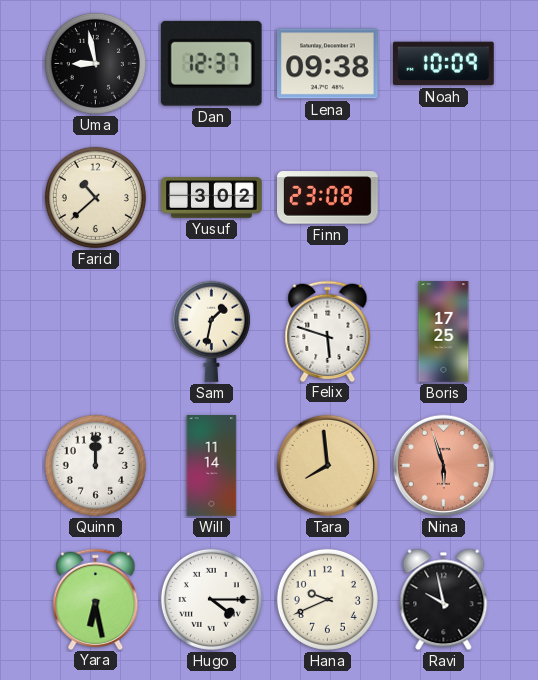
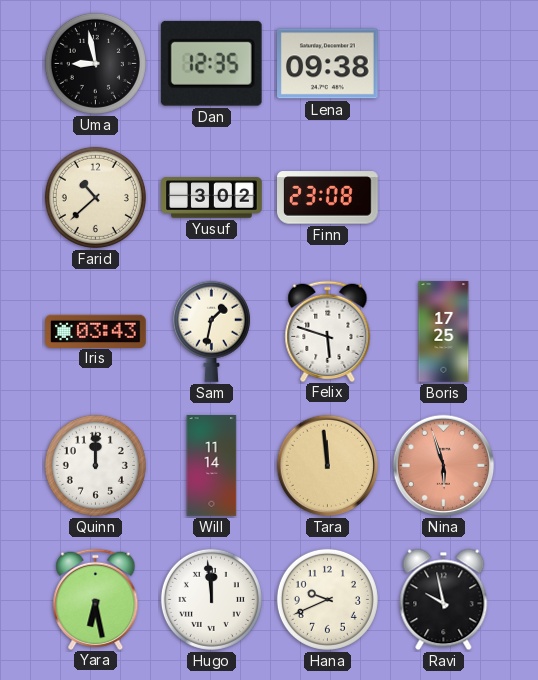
Dan: 12:37 -> 12:35
Noah: 10:09 -> none
Iris: none -> 03:43
Tara: 7:59 -> 11:59
Hugo: 4:15 -> 11:59
